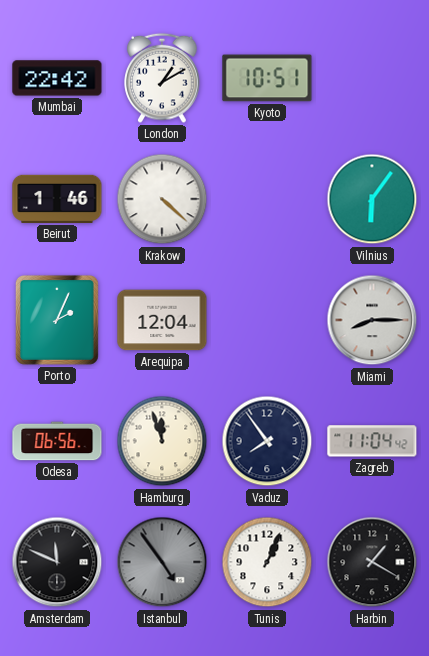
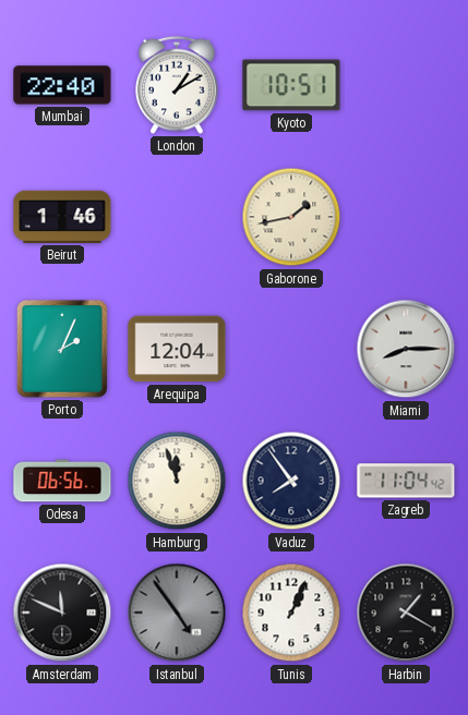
Mumbai: 22:42 -> 22:40
Krakow: 4:22 -> none
Gaborone: none -> 1:43
Vilnius: 6:06 -> none
